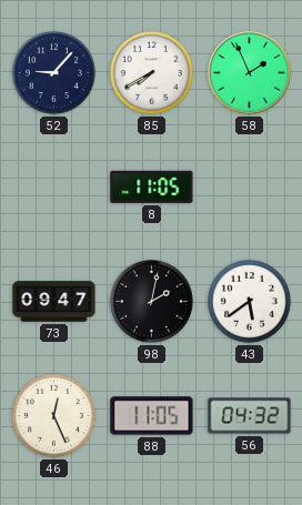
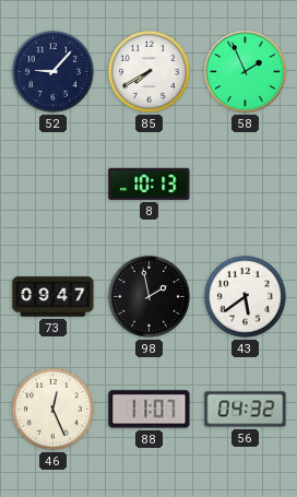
8: 11:05 -> 10:13
98: 2:02 -> 1:58
88: 11:05 -> 11:07
